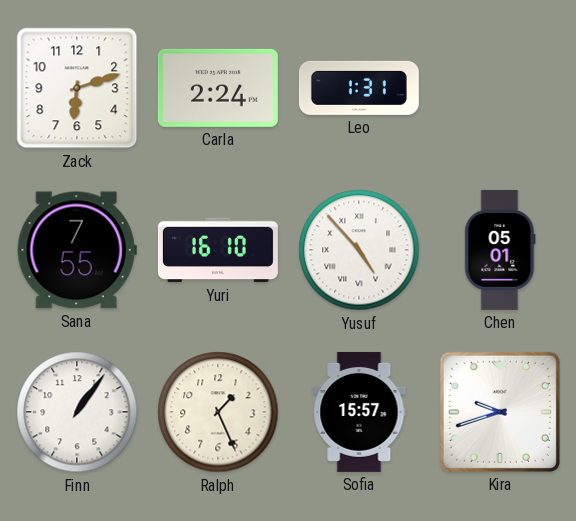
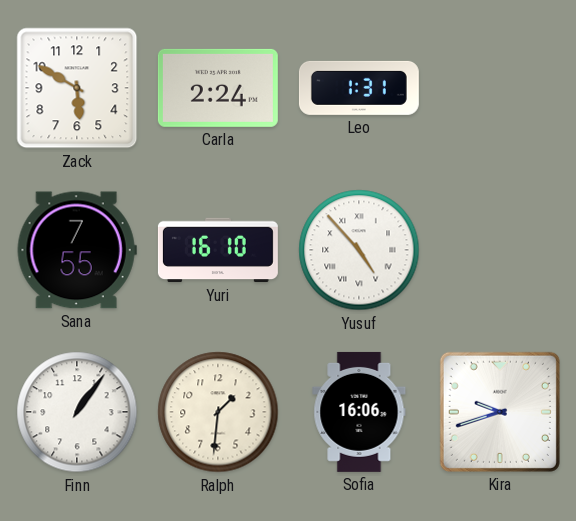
Zack: 6:12 -> 5:50
Chen: 05:01 -> none
Ralph: 1:26 -> 1:31
Sofia: 15:57 -> 16:06
